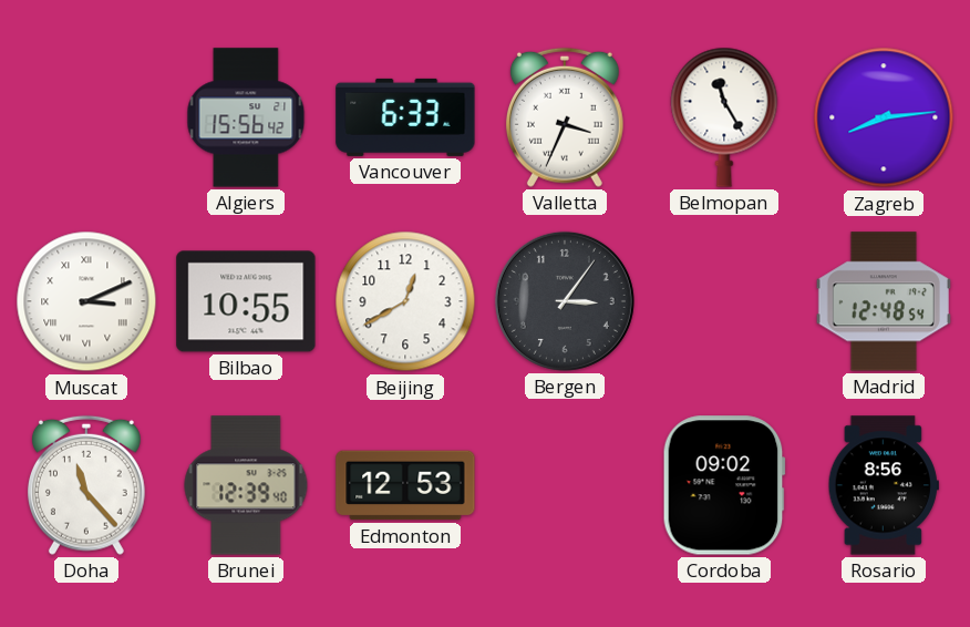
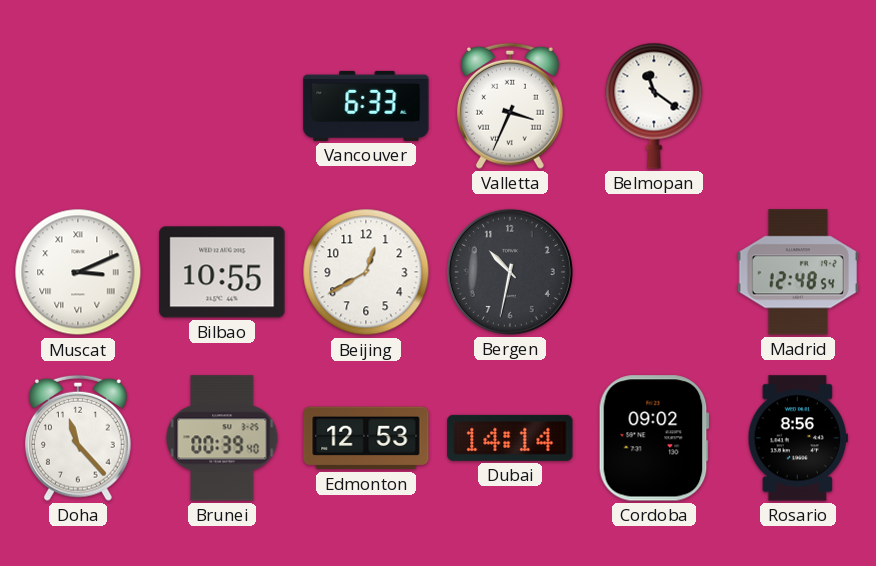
Algiers: 15:56 -> none
Belmopan: 11:25 -> 11:21
Zagreb: 8:14 -> none
Bergen: 3:06 -> 10:32
Brunei: 12:39 -> 00:39
Dubai: none -> 14:14
